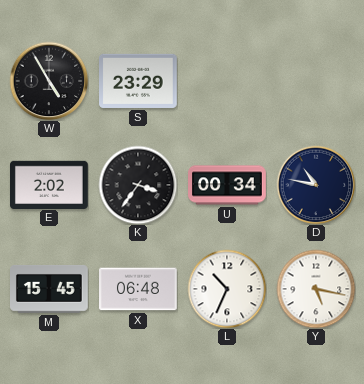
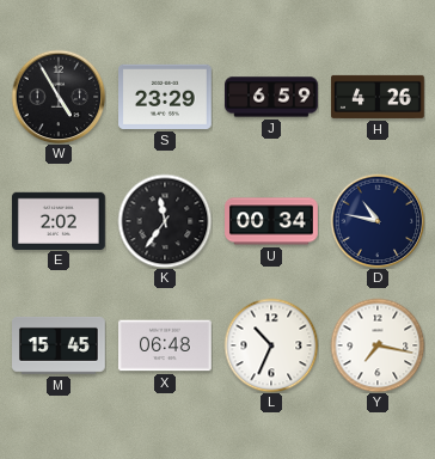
J: none -> 6:59
H: none -> 4:26
K: 3:36 -> 11:36
Y: 5:17 -> 7:17
